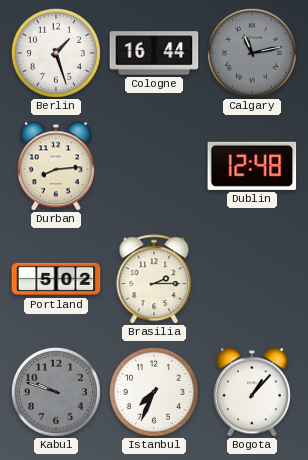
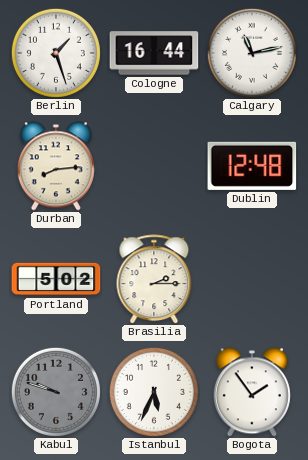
Calgary dial: grey -> white
Istanbul: 7:34 -> 5:34
Bogota: 1:07 -> 1:54
